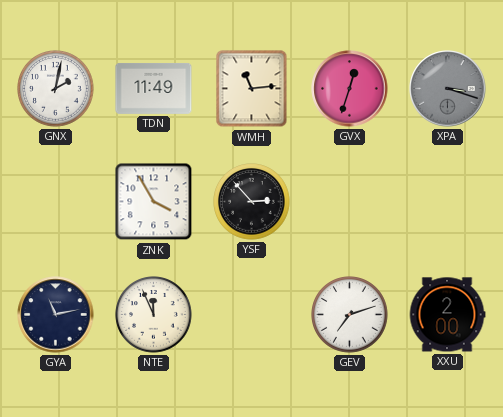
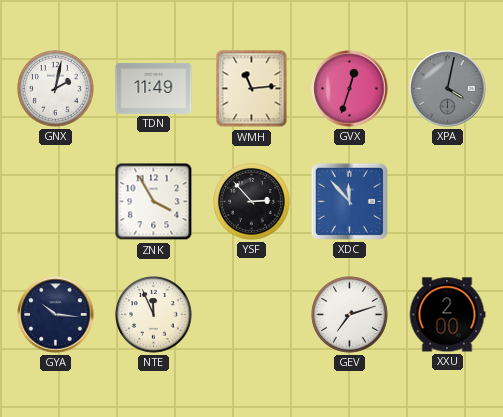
XPA: 3:18 -> 4:02
XDC: none -> 11:53
GYA: 11:13 -> 10:16
